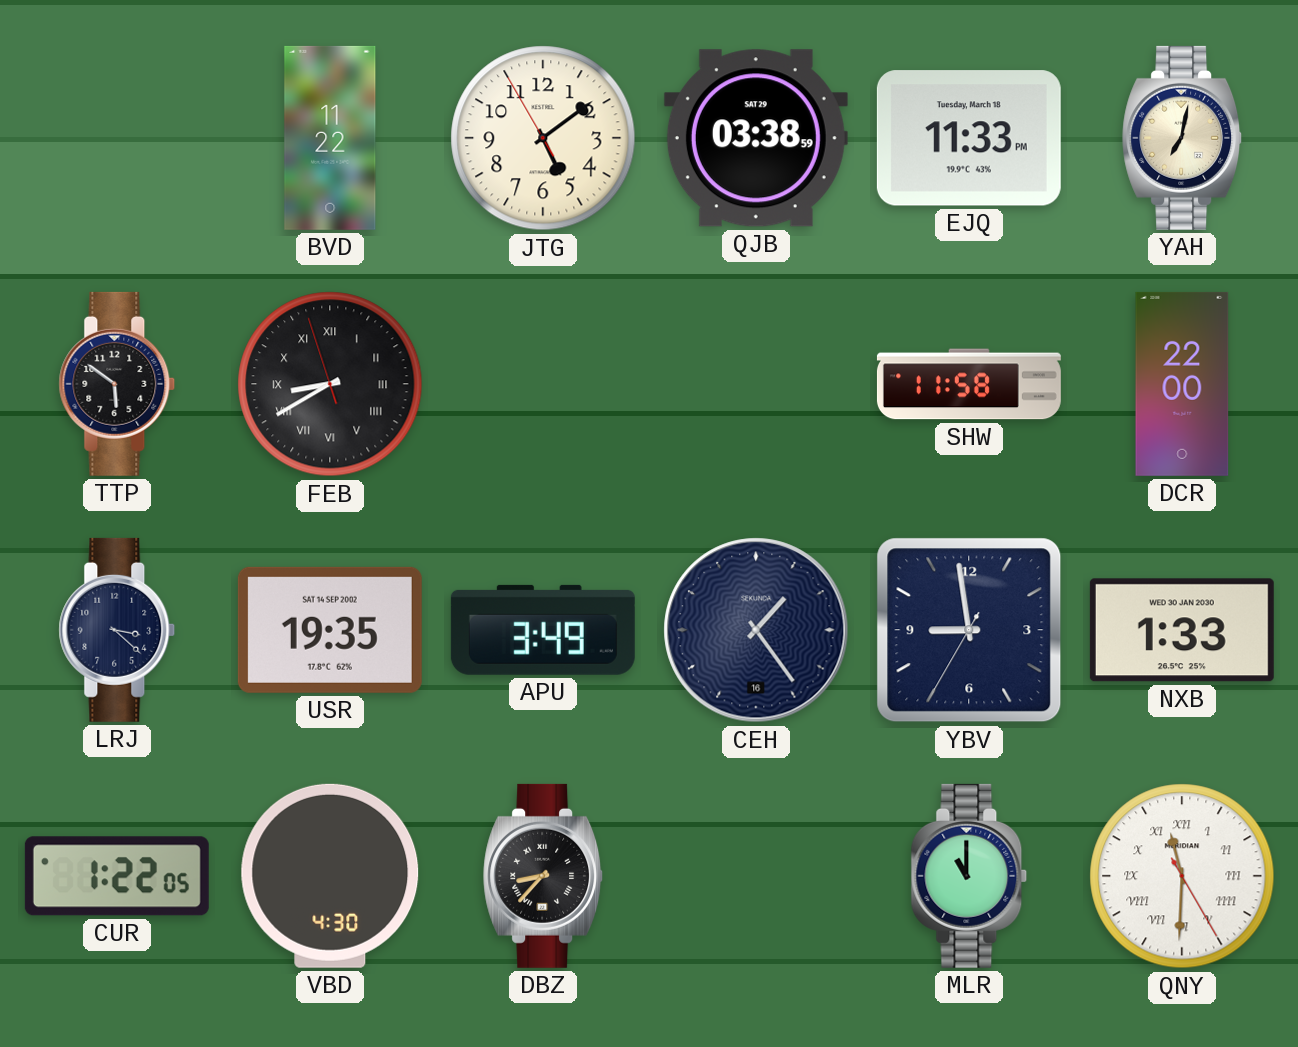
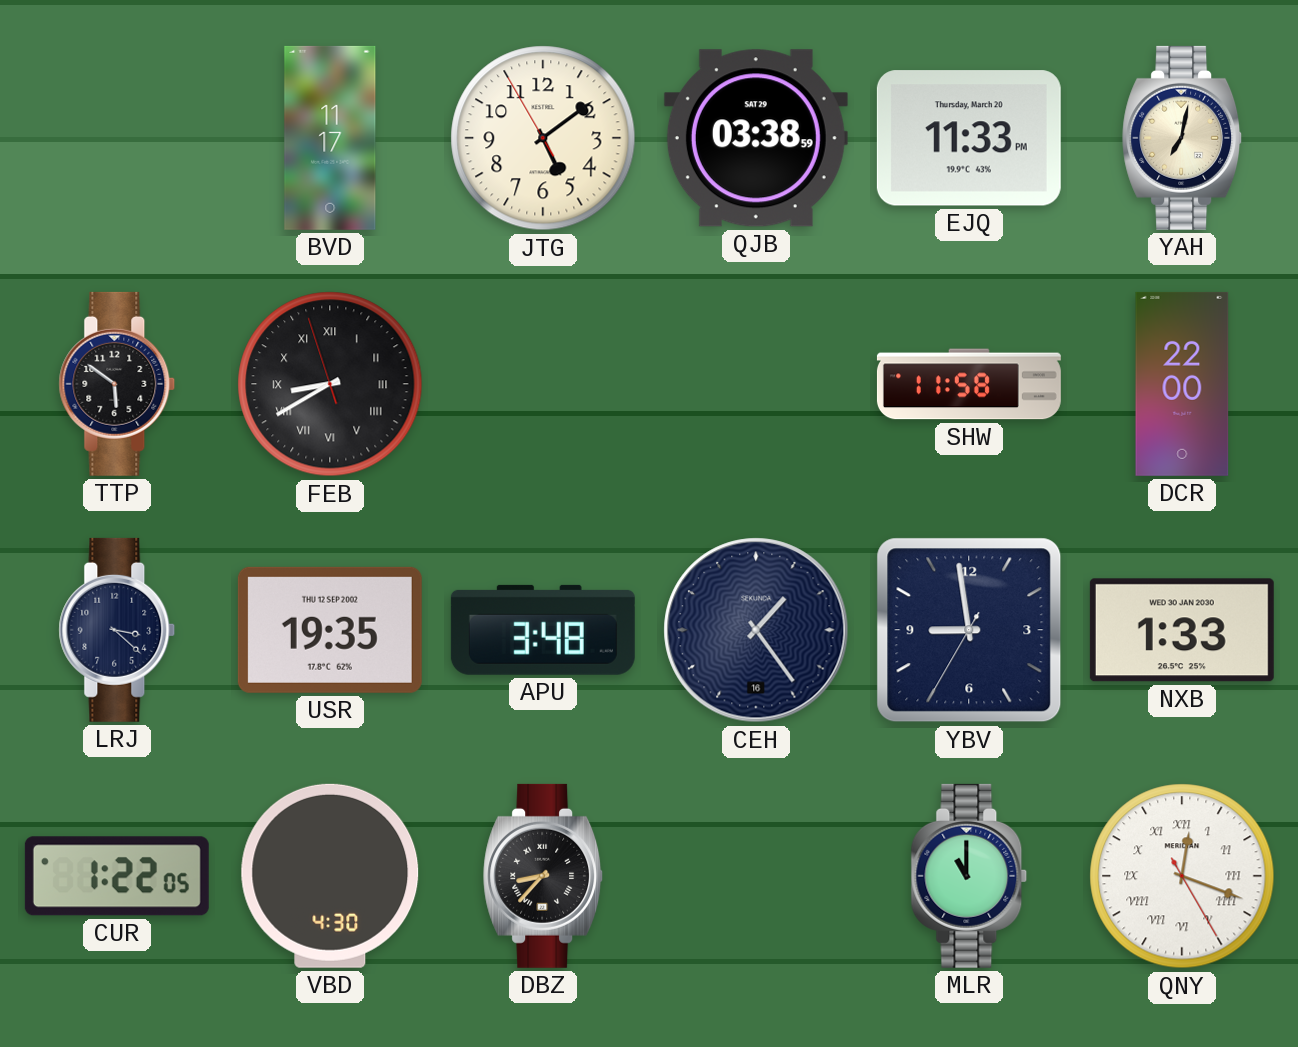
BVD: 11:22 -> 11:17
EJQ date: Tuesday, March 18 -> Thursday, March 20
USR date: SAT 14 SEP 2002 -> THU 12 SEP 2002
APU: 3:49 -> 3:48
QNY: 11:30 -> 12:18
